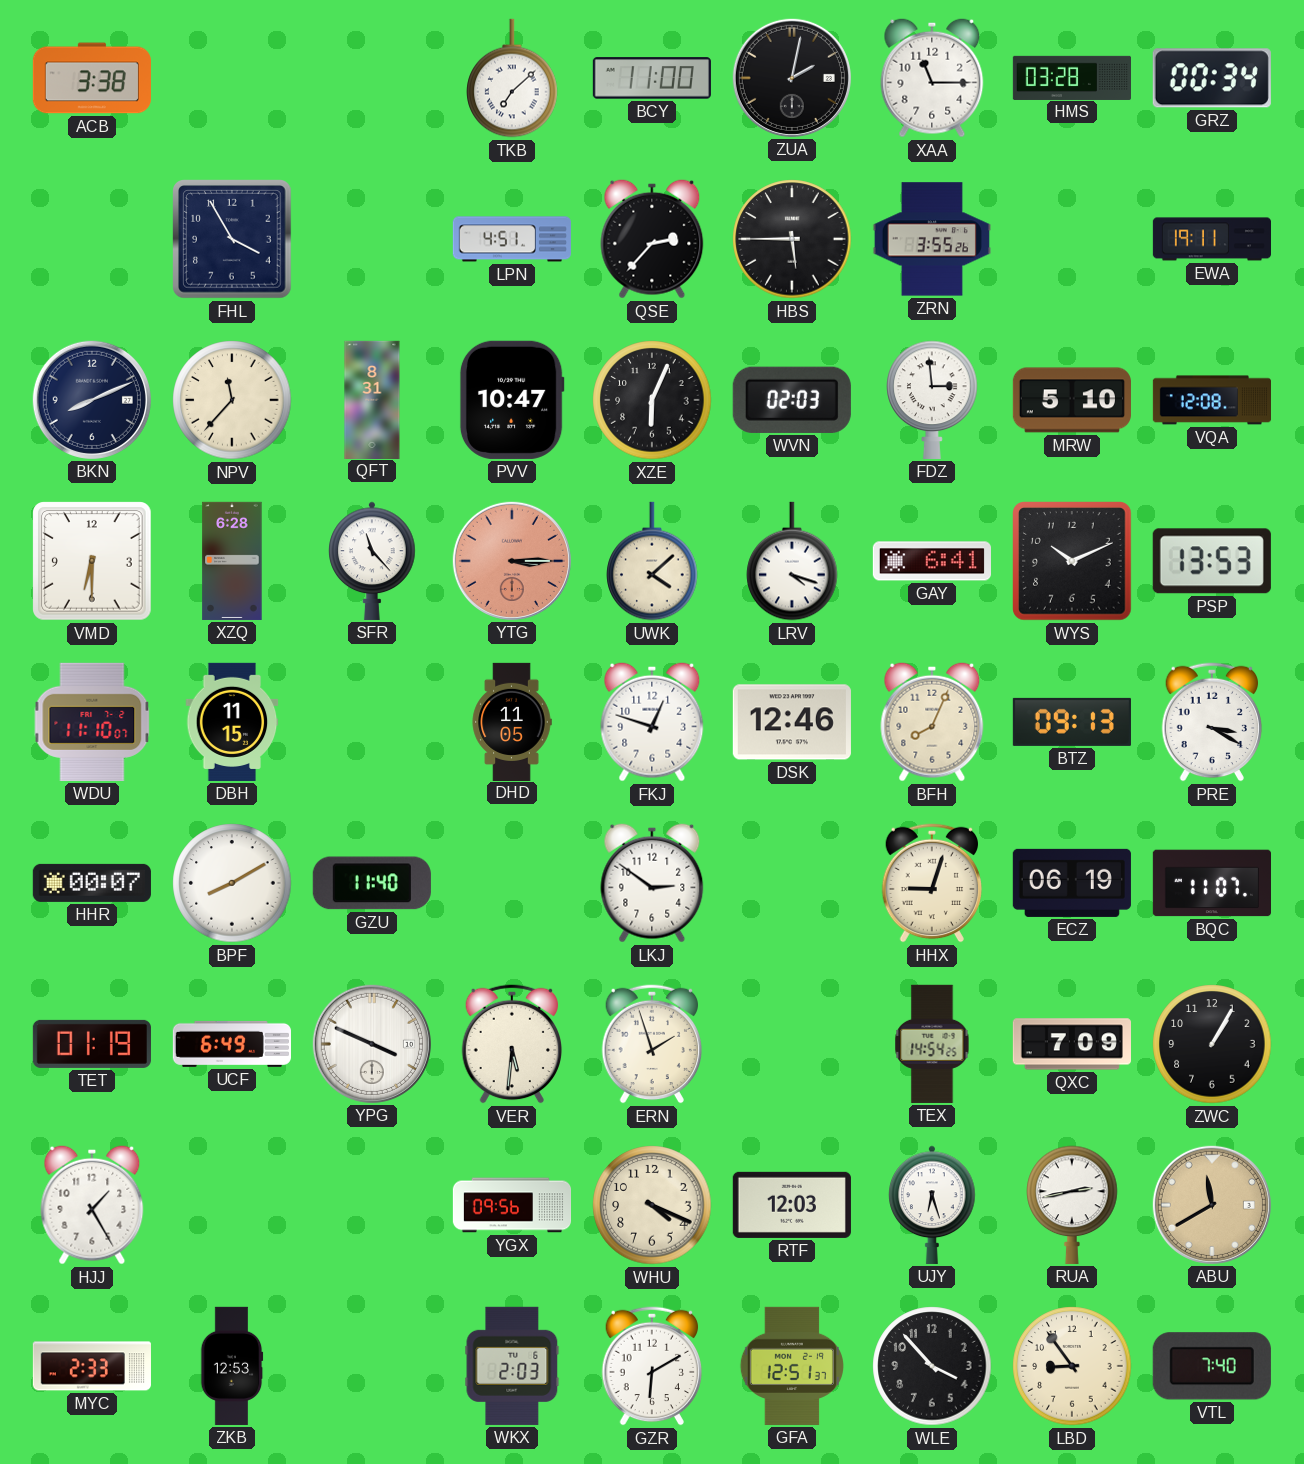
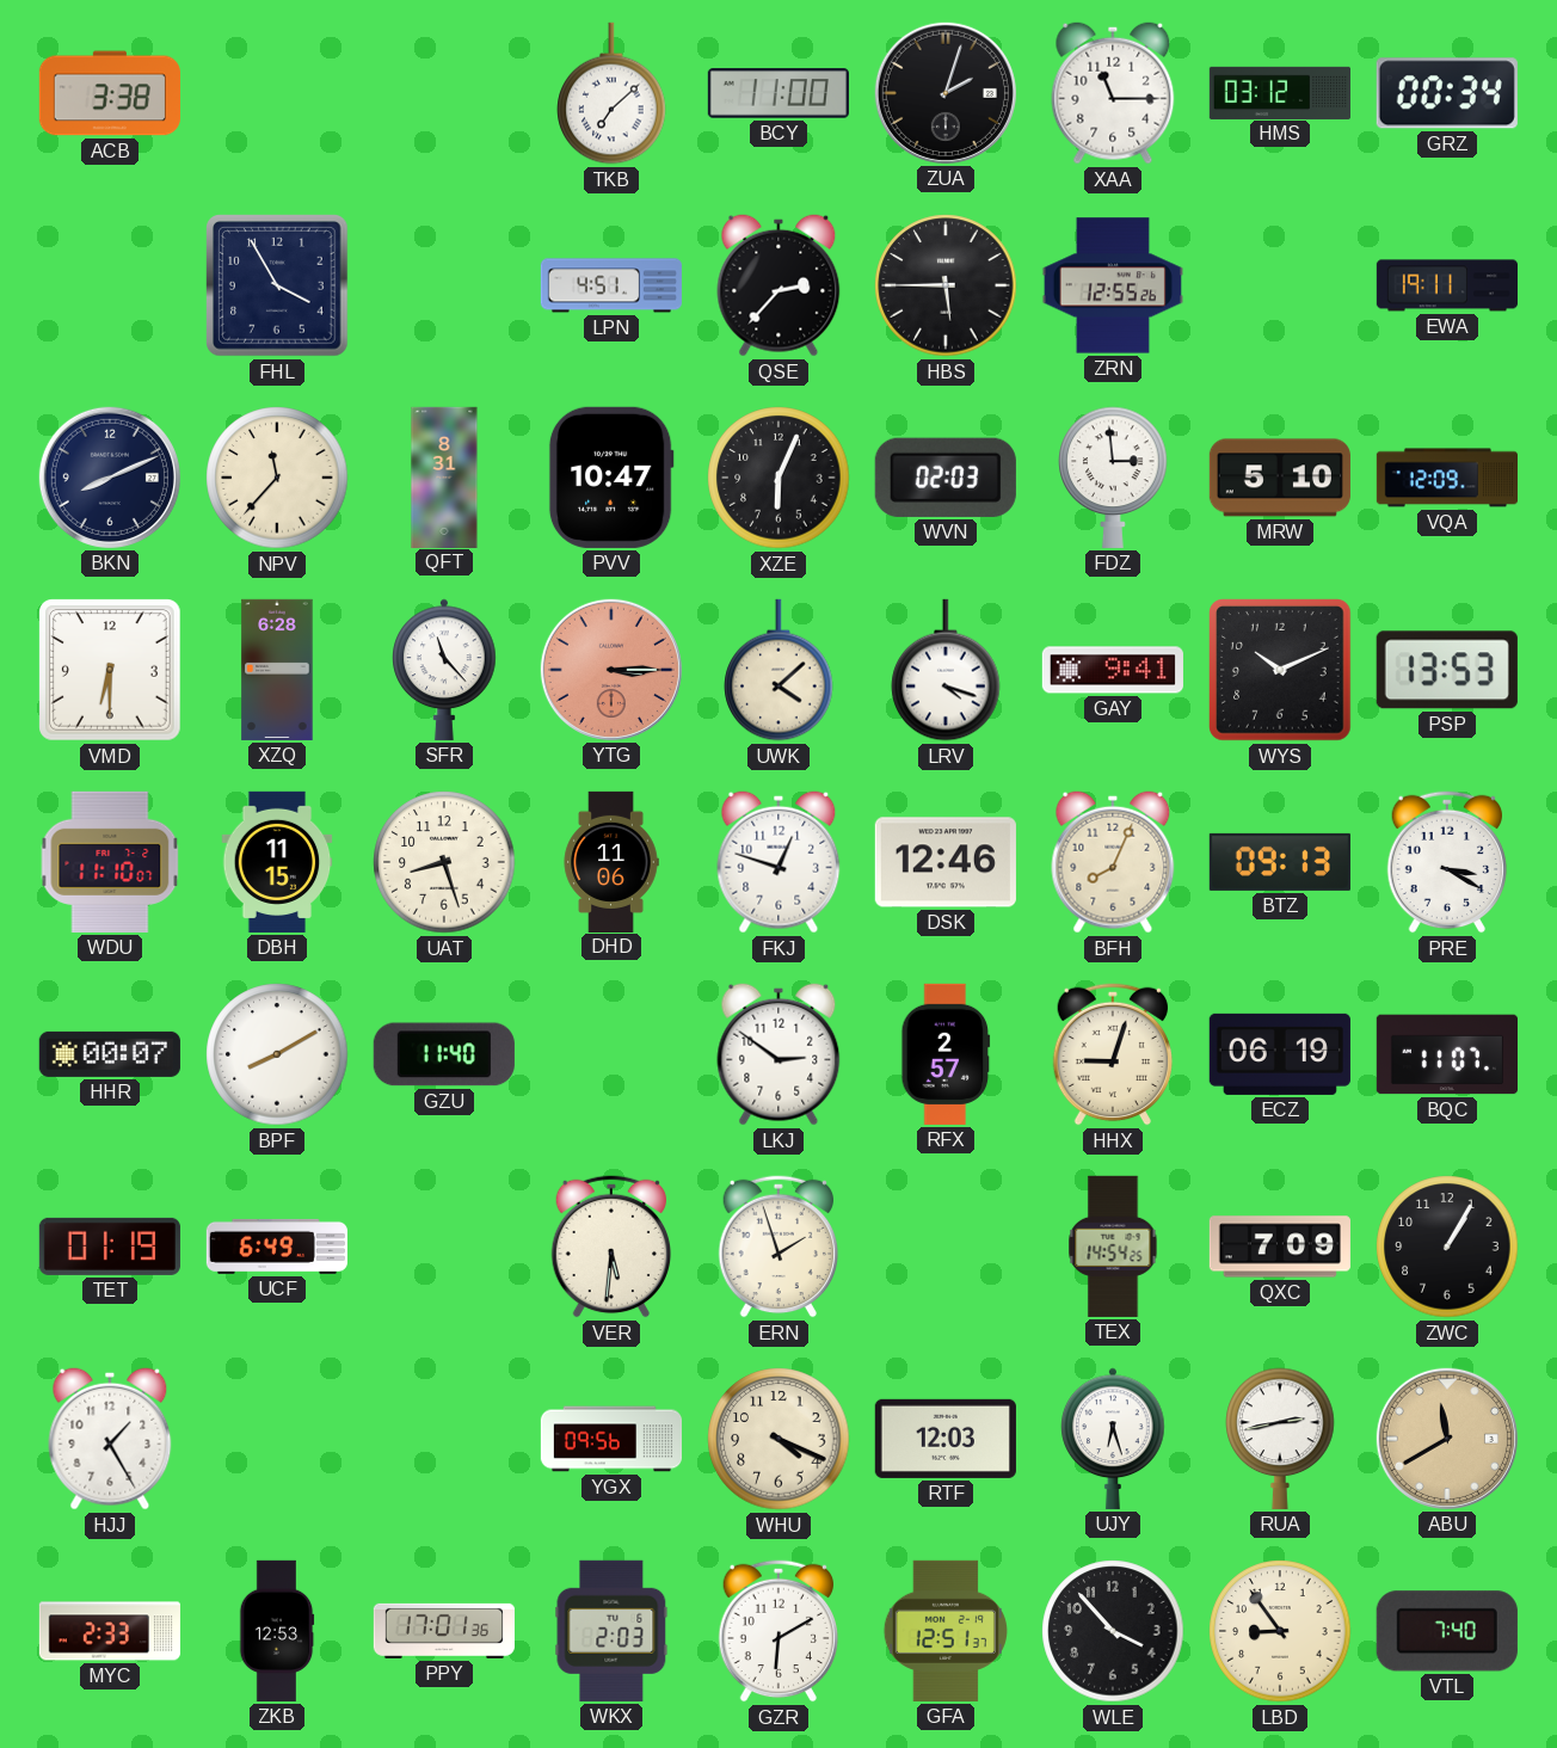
ZUA: 2:02 -> 2:03
HMS: 03:28 -> 03:12
ZRN: 3:55 -> 12:55
VQA: 12:08 -> 12:09
GAY: 6:41 -> 9:41
UAT: none -> 8:27
DHD: 11:05 -> 11:06
RFX: none -> 2:57
YPG: 3:49 -> none
PPY: none -> 17:01
